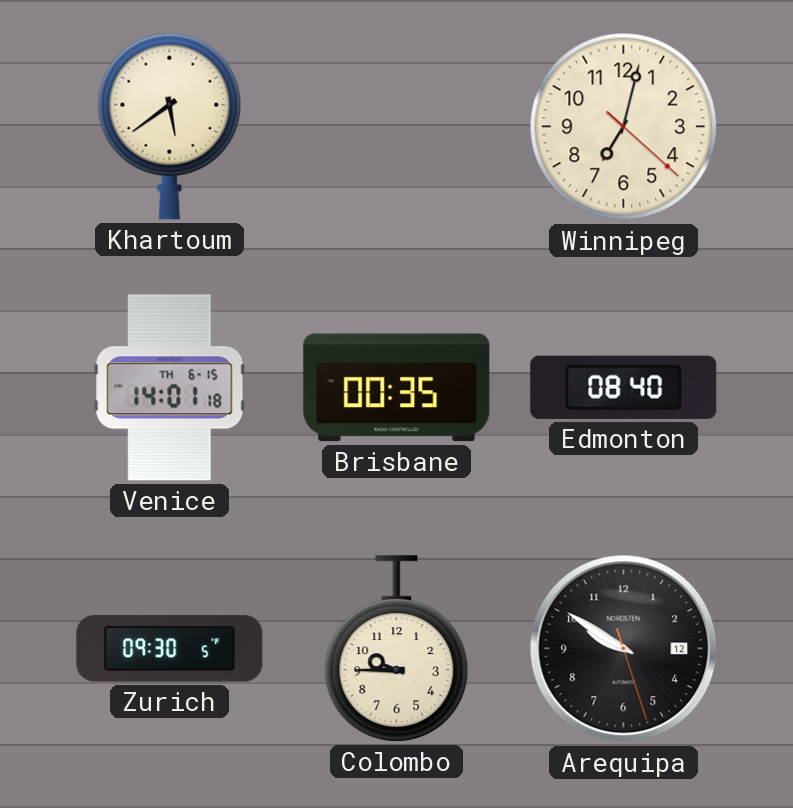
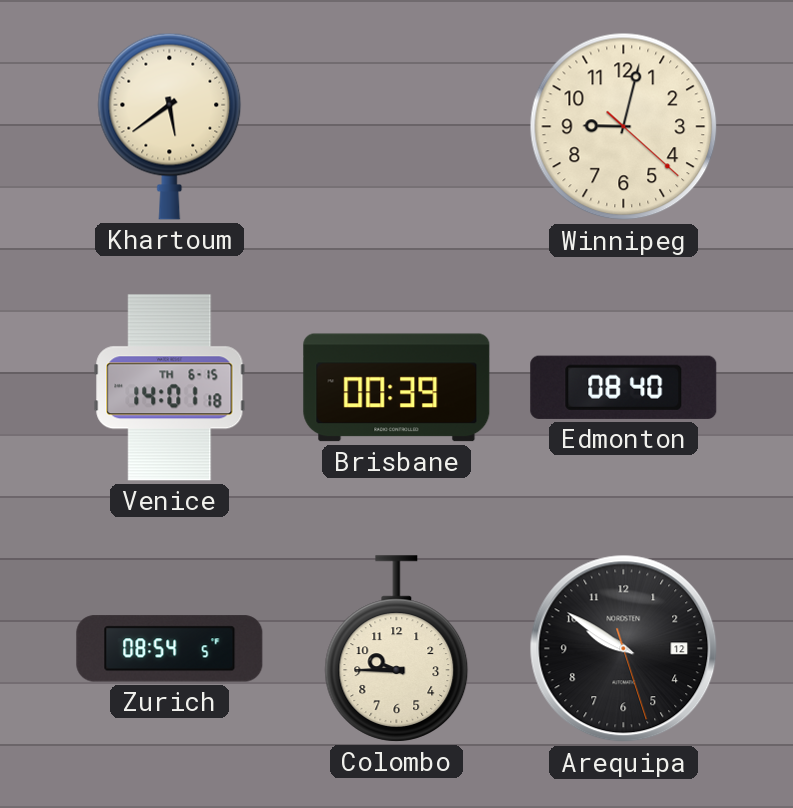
Winnipeg: 7:02 -> 9:02
Brisbane: 00:35 -> 00:39
Zurich: 09:30 -> 08:54
